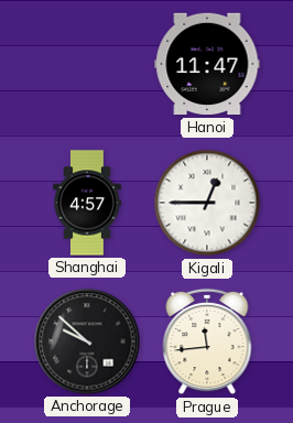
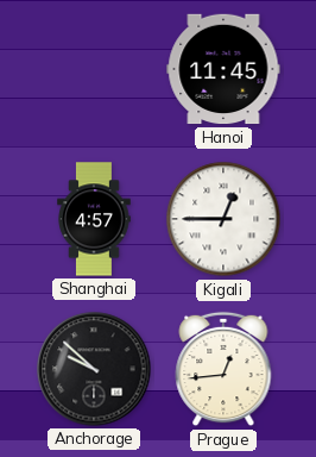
Hanoi: 11:47 -> 11:45
Prague: 11:44 -> 12:44
